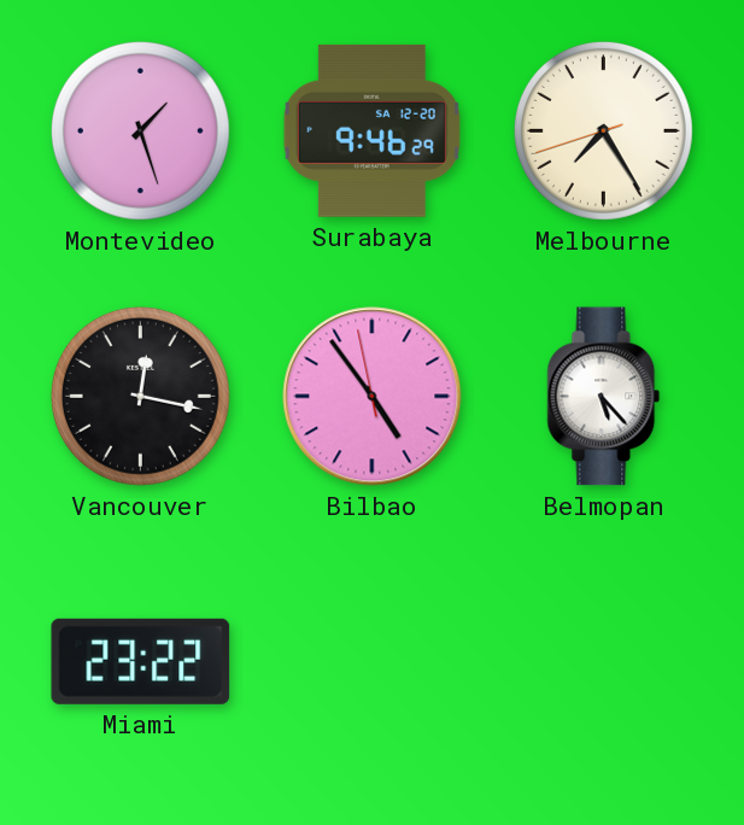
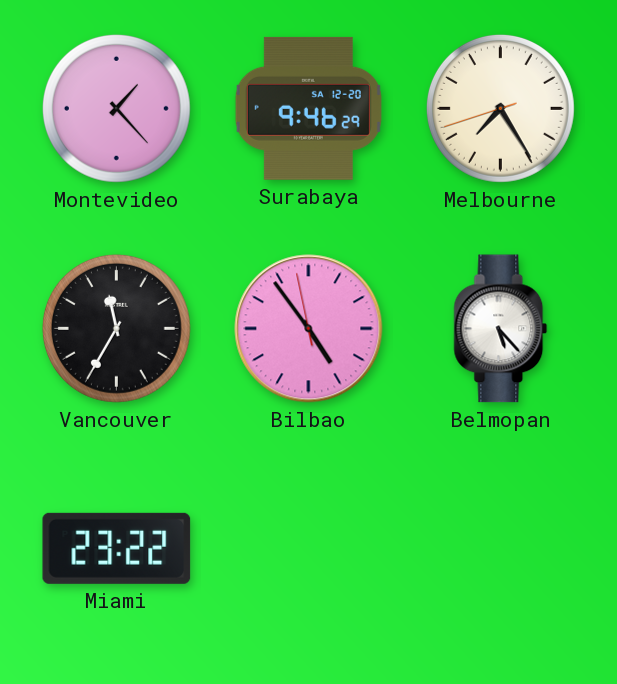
Montevideo: 1:27 -> 1:23
Vancouver: 12:17 -> 11:35
